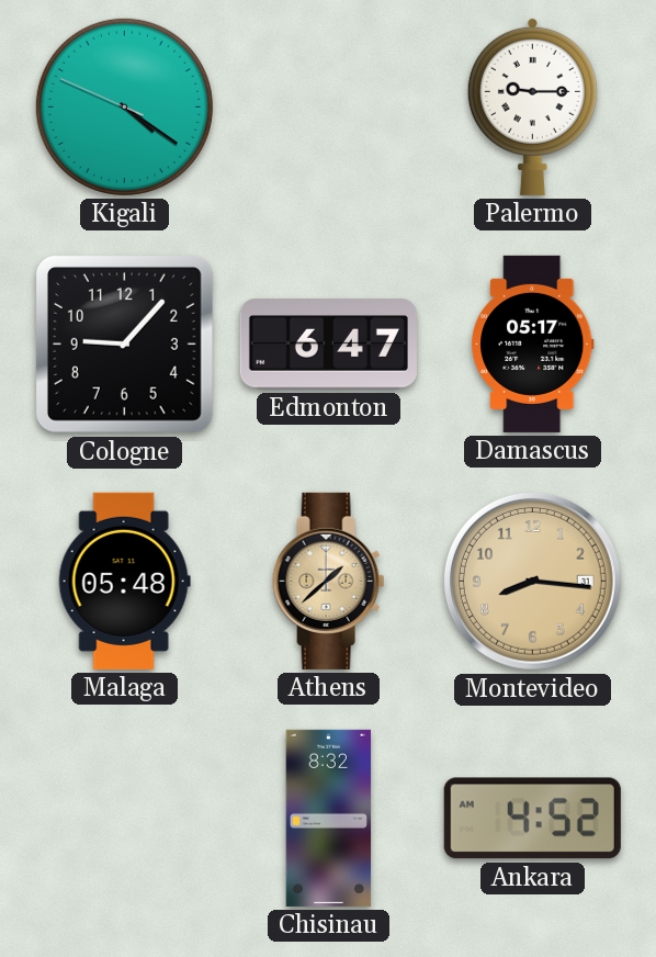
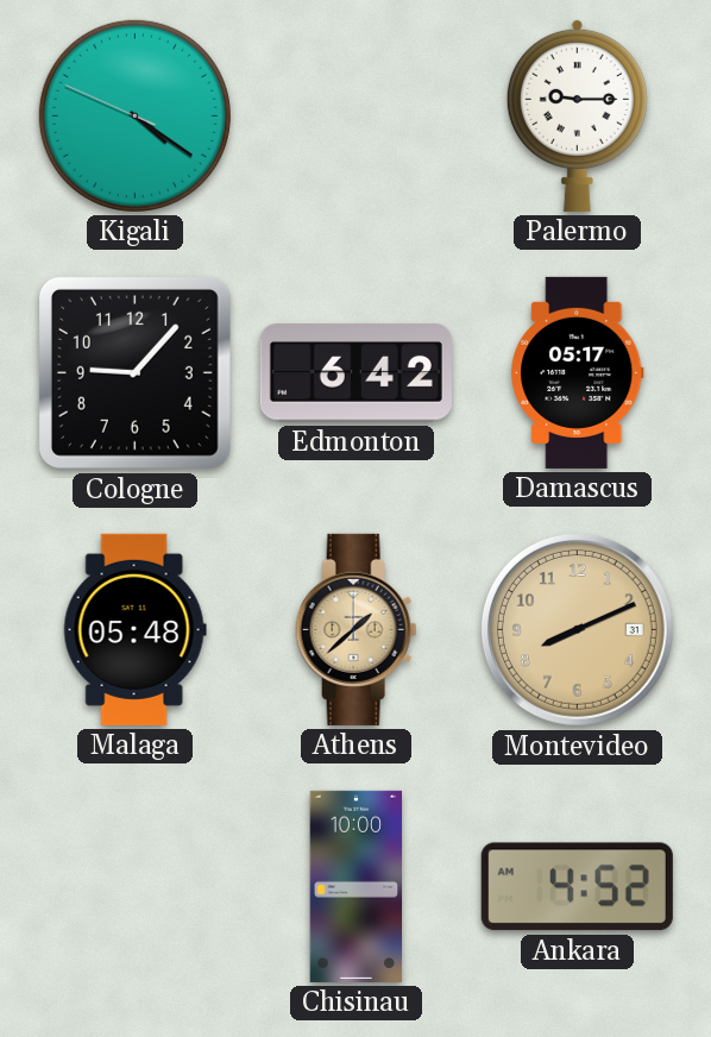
Edmonton: 6:47 -> 6:42
Montevideo: 8:16 -> 8:11
Chisinau: 8:32 -> 10:00
